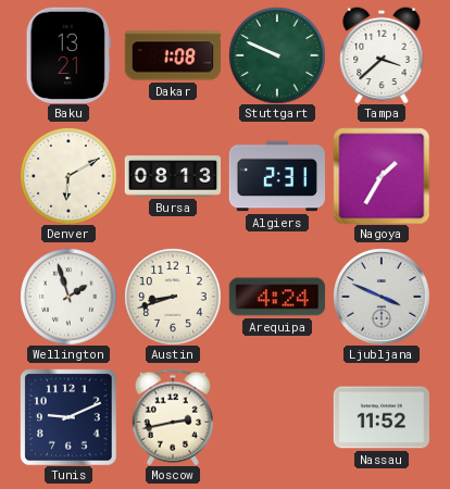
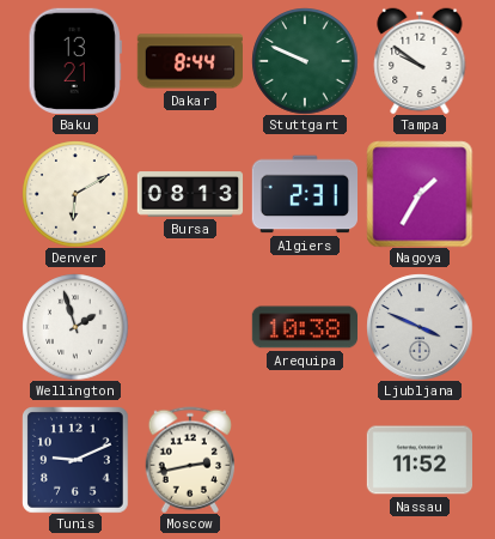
Dakar: 1:08 -> 8:44
Tampa: 3:38 -> 9:51
Austin: 8:42 -> none
Arequipa: 4:24 -> 10:38
